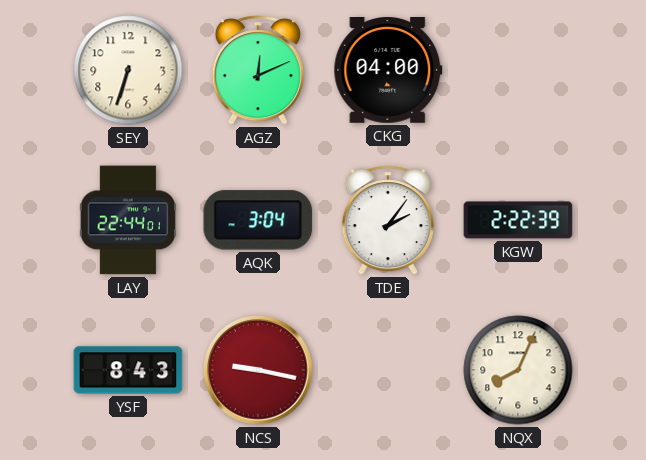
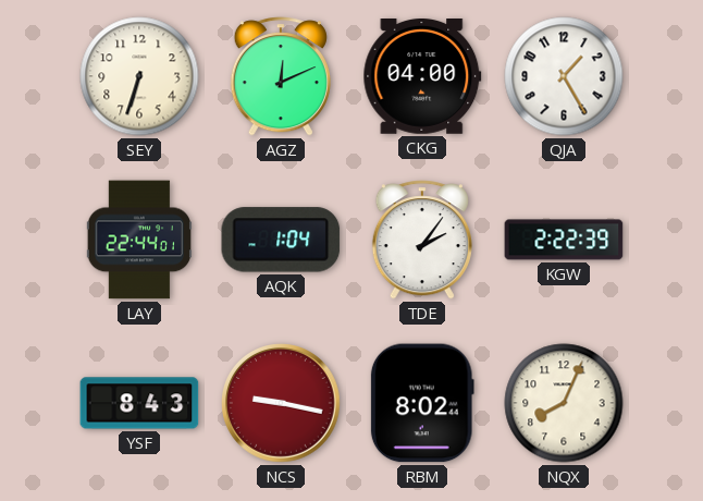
QJA: none -> 1:25
AQK: 3:04 -> 1:04
RBM: none -> 8:02
